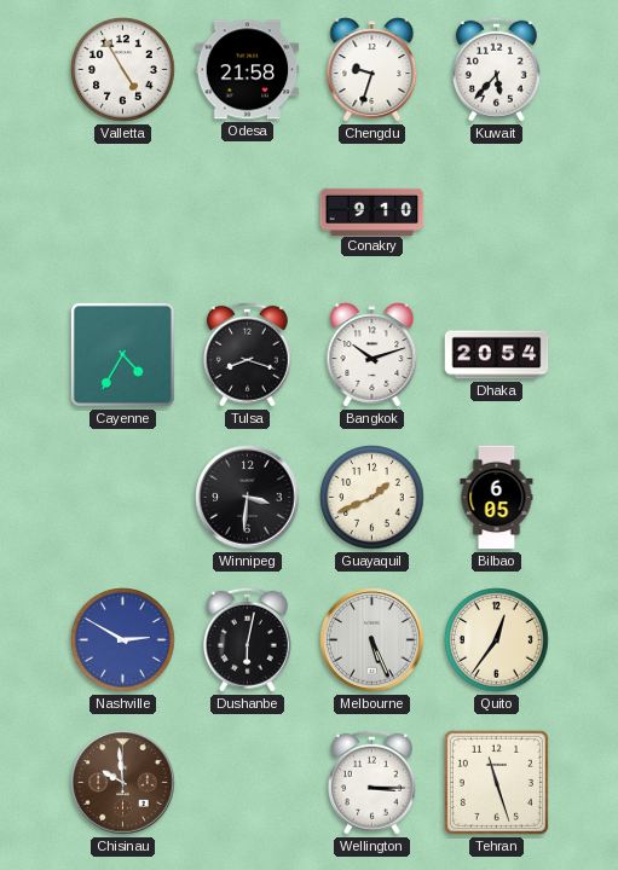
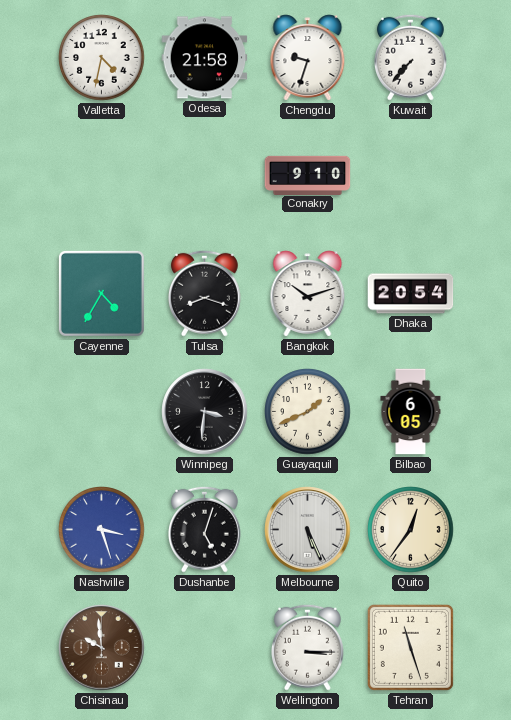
Valletta: 4:55 -> 4:32
Kuwait: 5:37 -> 7:37
Nashville: 2:50 -> 3:27
Dushanbe: 6:02 -> 5:03
